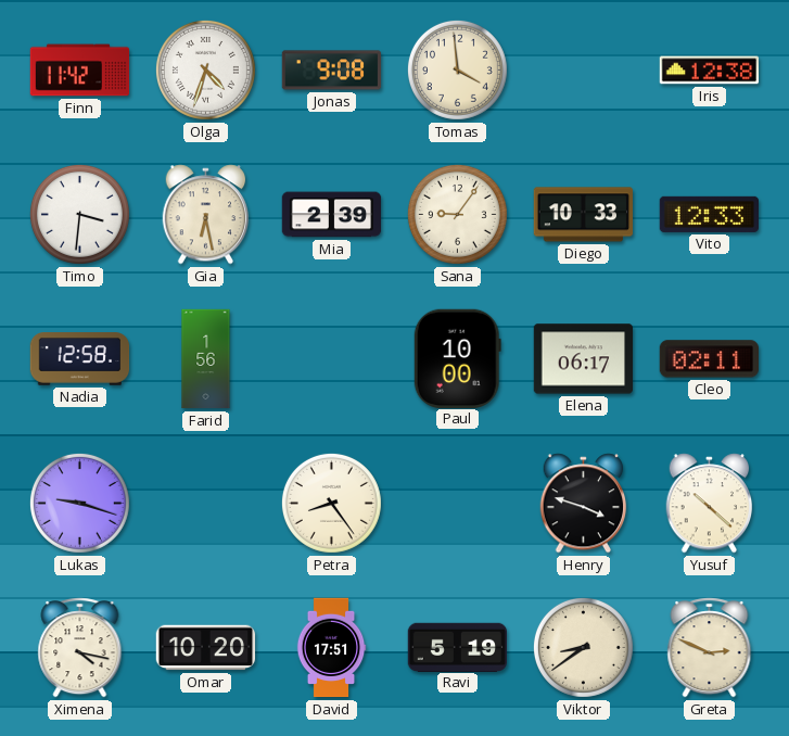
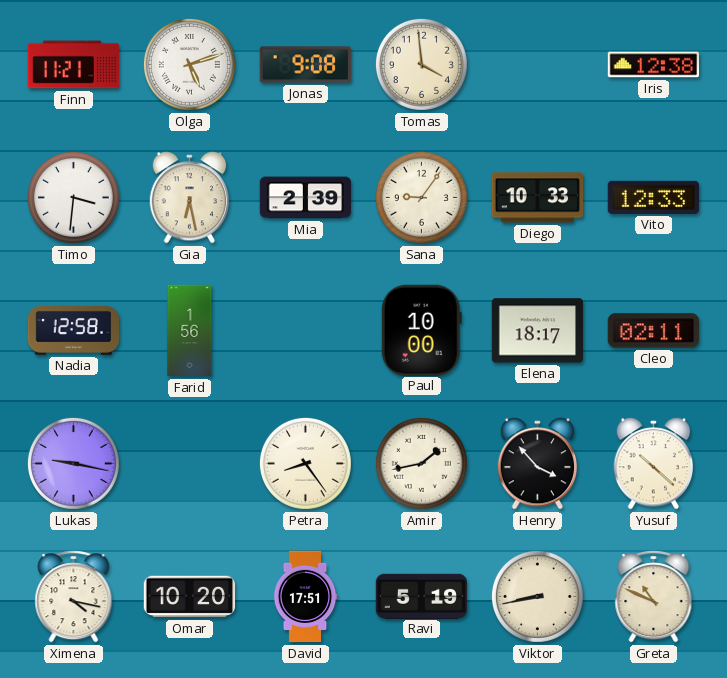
Finn: 11:42 -> 11:21
Olga: 4:33 -> 5:12
Elena: 06:17 -> 18:17
Lukas: 9:18 -> 9:17
Amir: none -> 1:43
Henry: 3:48 -> 3:53
Viktor: 8:39 -> 8:43
Greta: 2:49 -> 10:49
